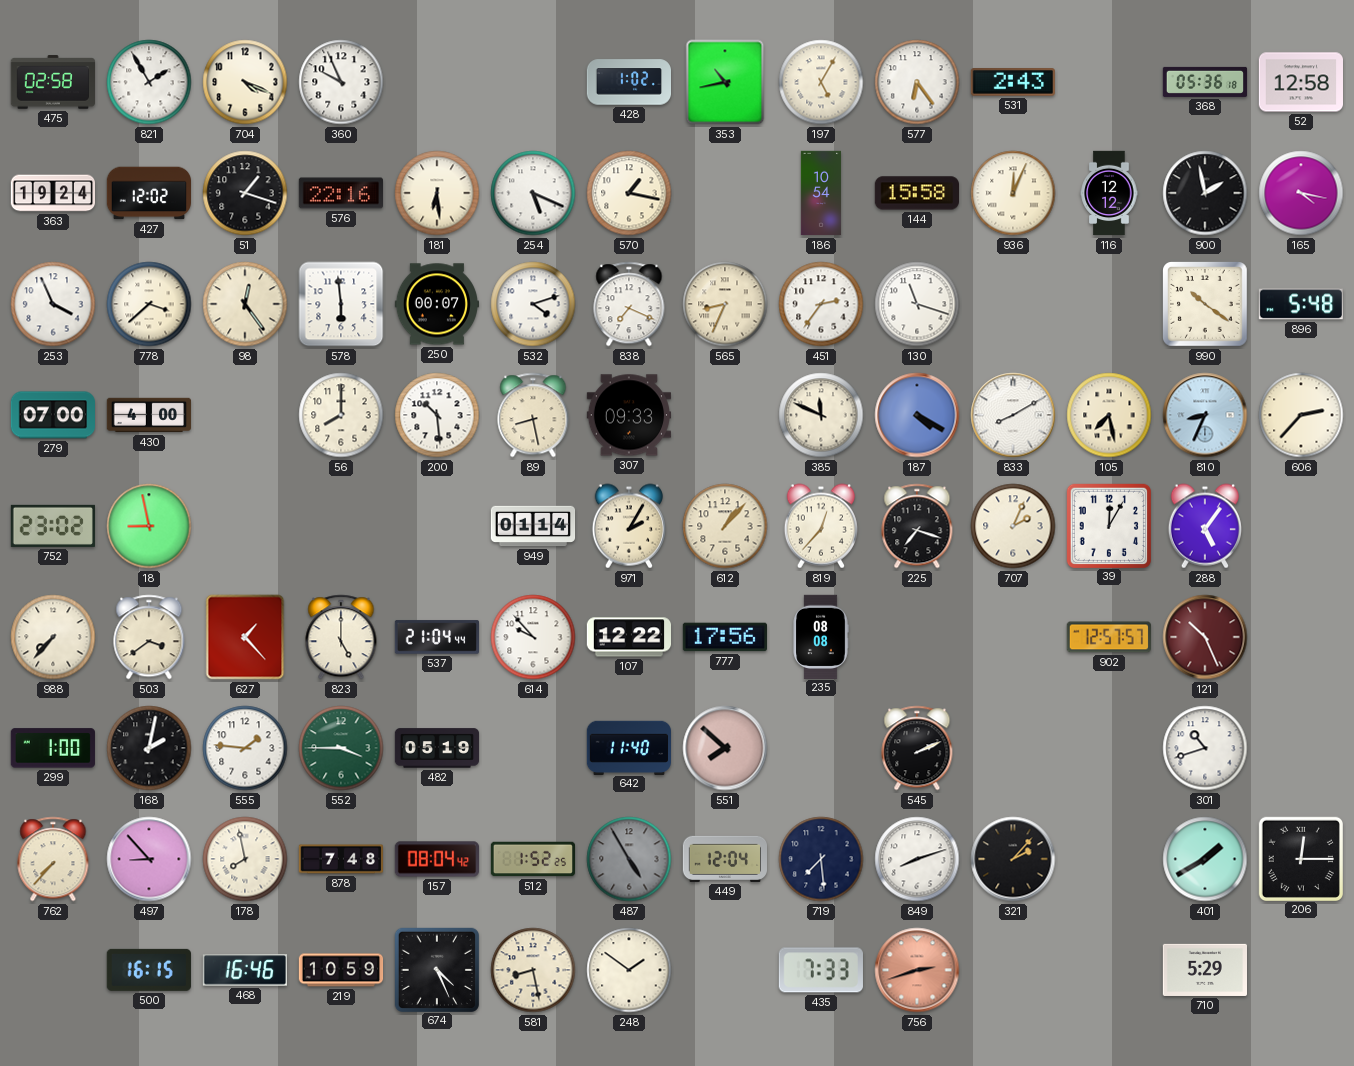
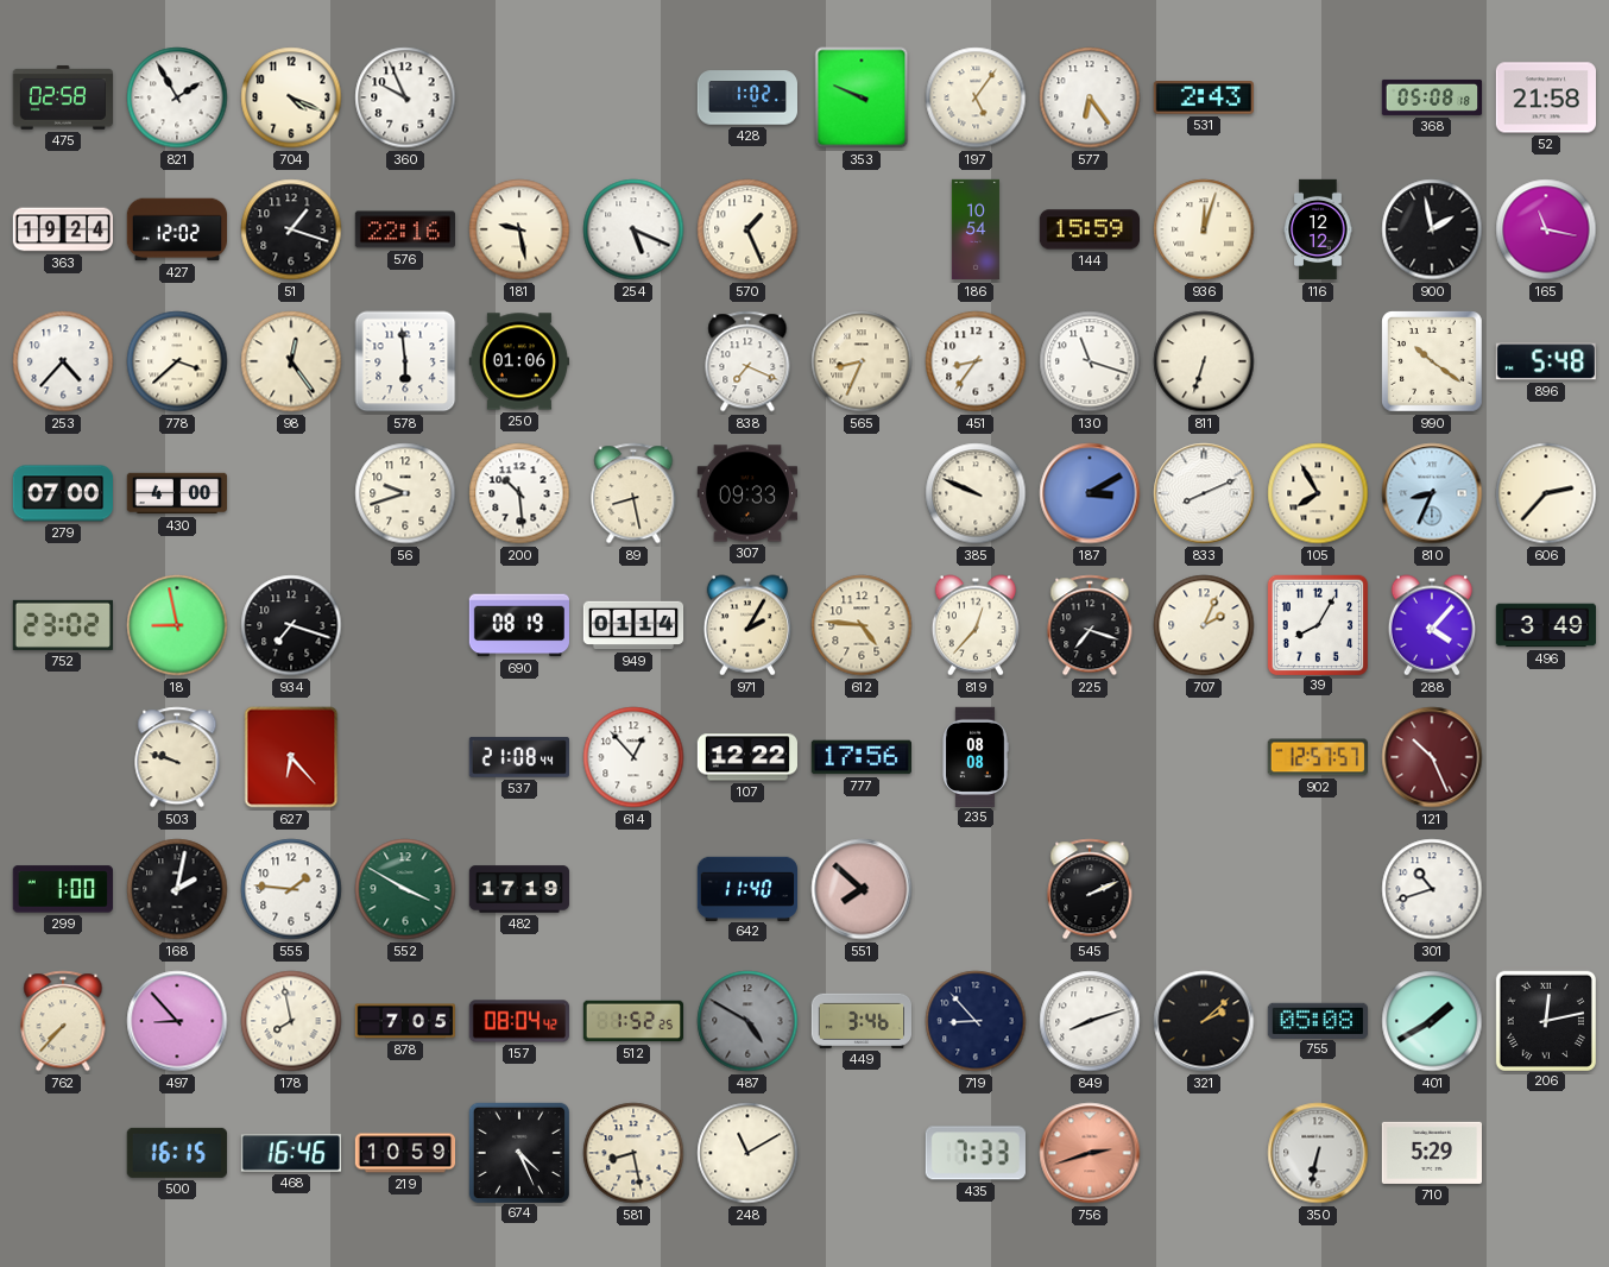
353: 10:43 -> 9:49
197: 5:05 -> 5:06
368: 05:36 -> 05:08
52: 12:58 -> 21:58
181: 6:29 -> 9:28
570: 1:17 -> 1:26
144: 15:58 -> 15:59
936: 12:04 -> 12:03
165: 4:17 -> 11:17
253: 3:56 -> 4:37
250: 00:07 -> 01:06
532: 4:12 -> none
451: 2:36 -> 8:36
811: none -> 6:33
56: 8:00 -> 9:42
385: 11:49 -> 9:49
187: 4:20 -> 3:10
833: 8:10 -> 8:11
105: 7:28 -> 7:55
934: none -> 7:18
690: none -> 08:19
612: 1:07 -> 4:46
39: 12:05 -> 8:05
288: 5:06 -> 4:07
496: none -> 3:49
988: 7:37 -> none
503: 3:39 -> 9:48
627: 1:23 -> 6:23
823: 5:00 -> none
537: 21:04 -> 21:08
614: 9:53 -> 12:53
552: 3:45 -> 3:50
482: 05:19 -> 17:19
878: 7:48 -> 7:05
487: 4:55 -> 4:50
449: 12:04 -> 3:46
719: 7:29 -> 8:53
321: 2:07 -> 2:08
755: none -> 05:08
206: 12:15 -> 12:13
248: 1:51 -> 11:10
350: none -> 6:32
